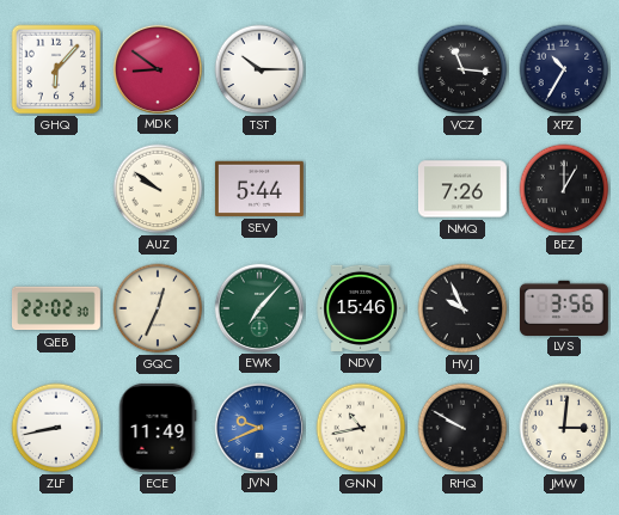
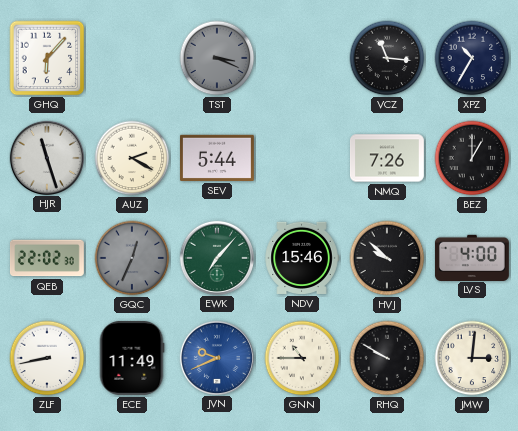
MDK: 8:51 -> none
TST: 10:15 -> 3:19
TST dial: white -> grey
HJR: none -> 11:27
AUZ: 9:51 -> 2:20
GQC dial: cream -> grey
HVJ: 9:56 -> 9:52
LVS: 3:56 -> 4:00
GNN: 10:43 -> 10:45
